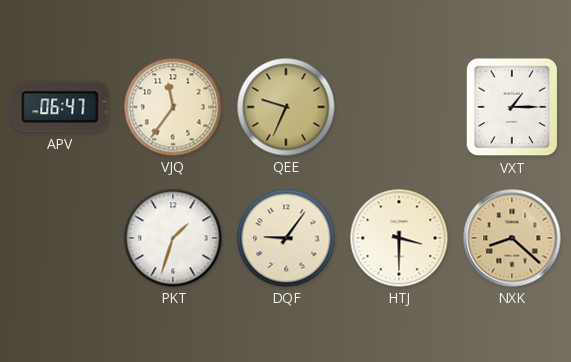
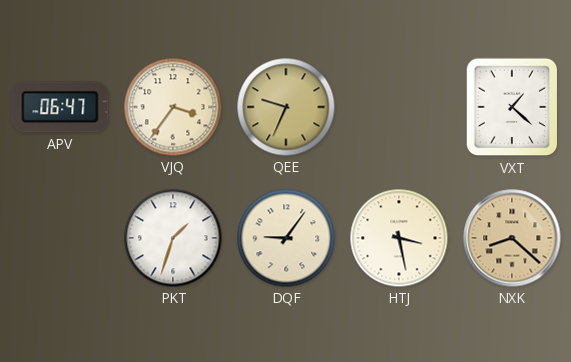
VJQ: 11:36 -> 3:36
VXT: 1:15 -> 1:22
HTJ: 3:30 -> 3:28
